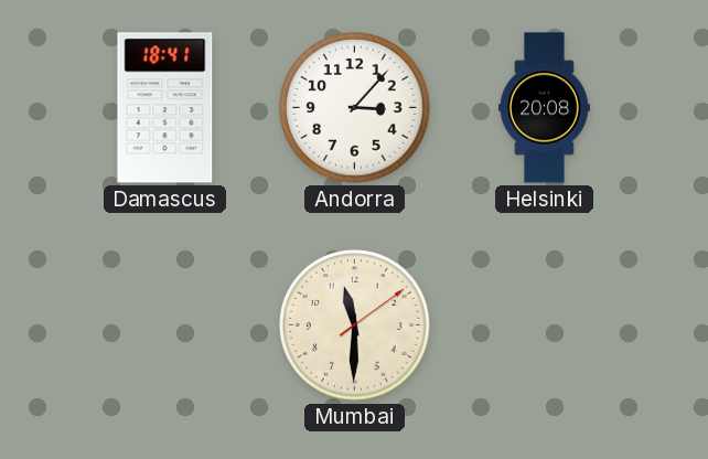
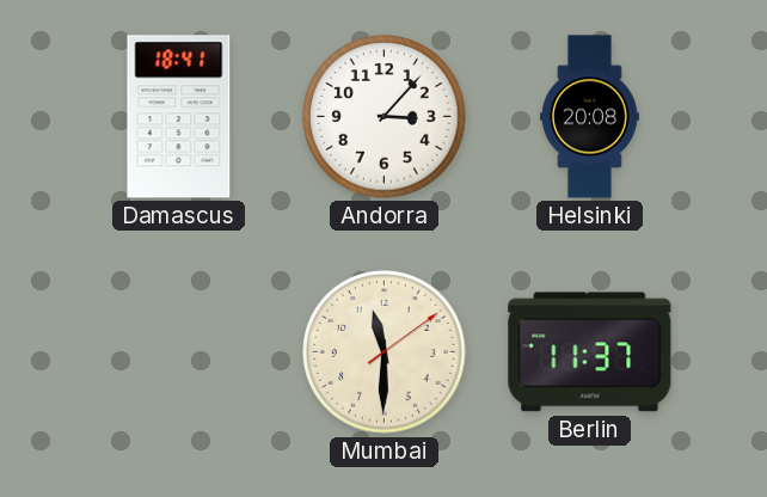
Berlin: none -> 11:37
